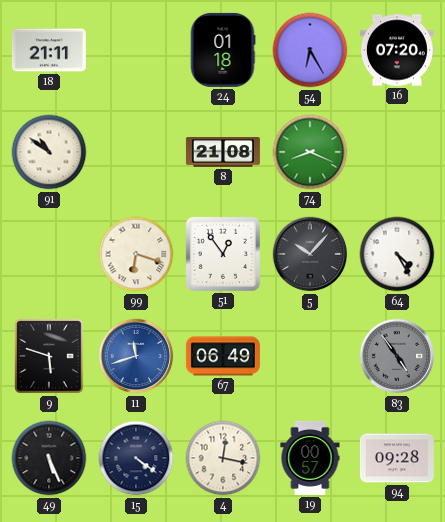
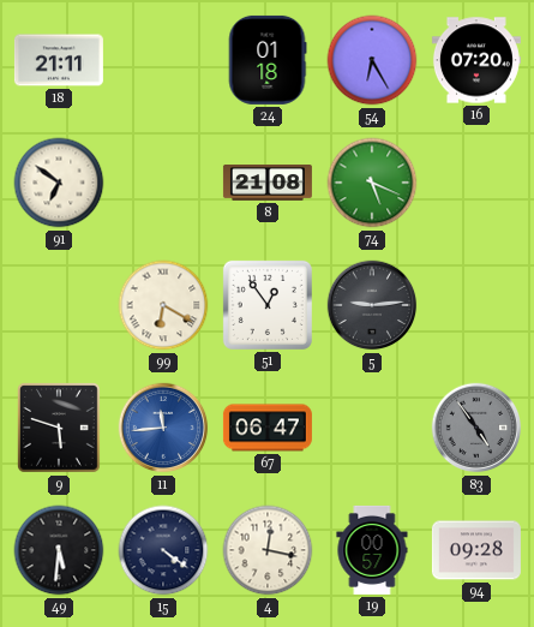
91: 10:51 -> 6:51
74: 8:19 -> 5:19
99: 6:18 -> 6:20
5: 10:07 -> 9:14
64: 4:25 -> none
11: 11:42 -> 11:44
67: 06:49 -> 06:47
49: 5:26 -> 5:31
